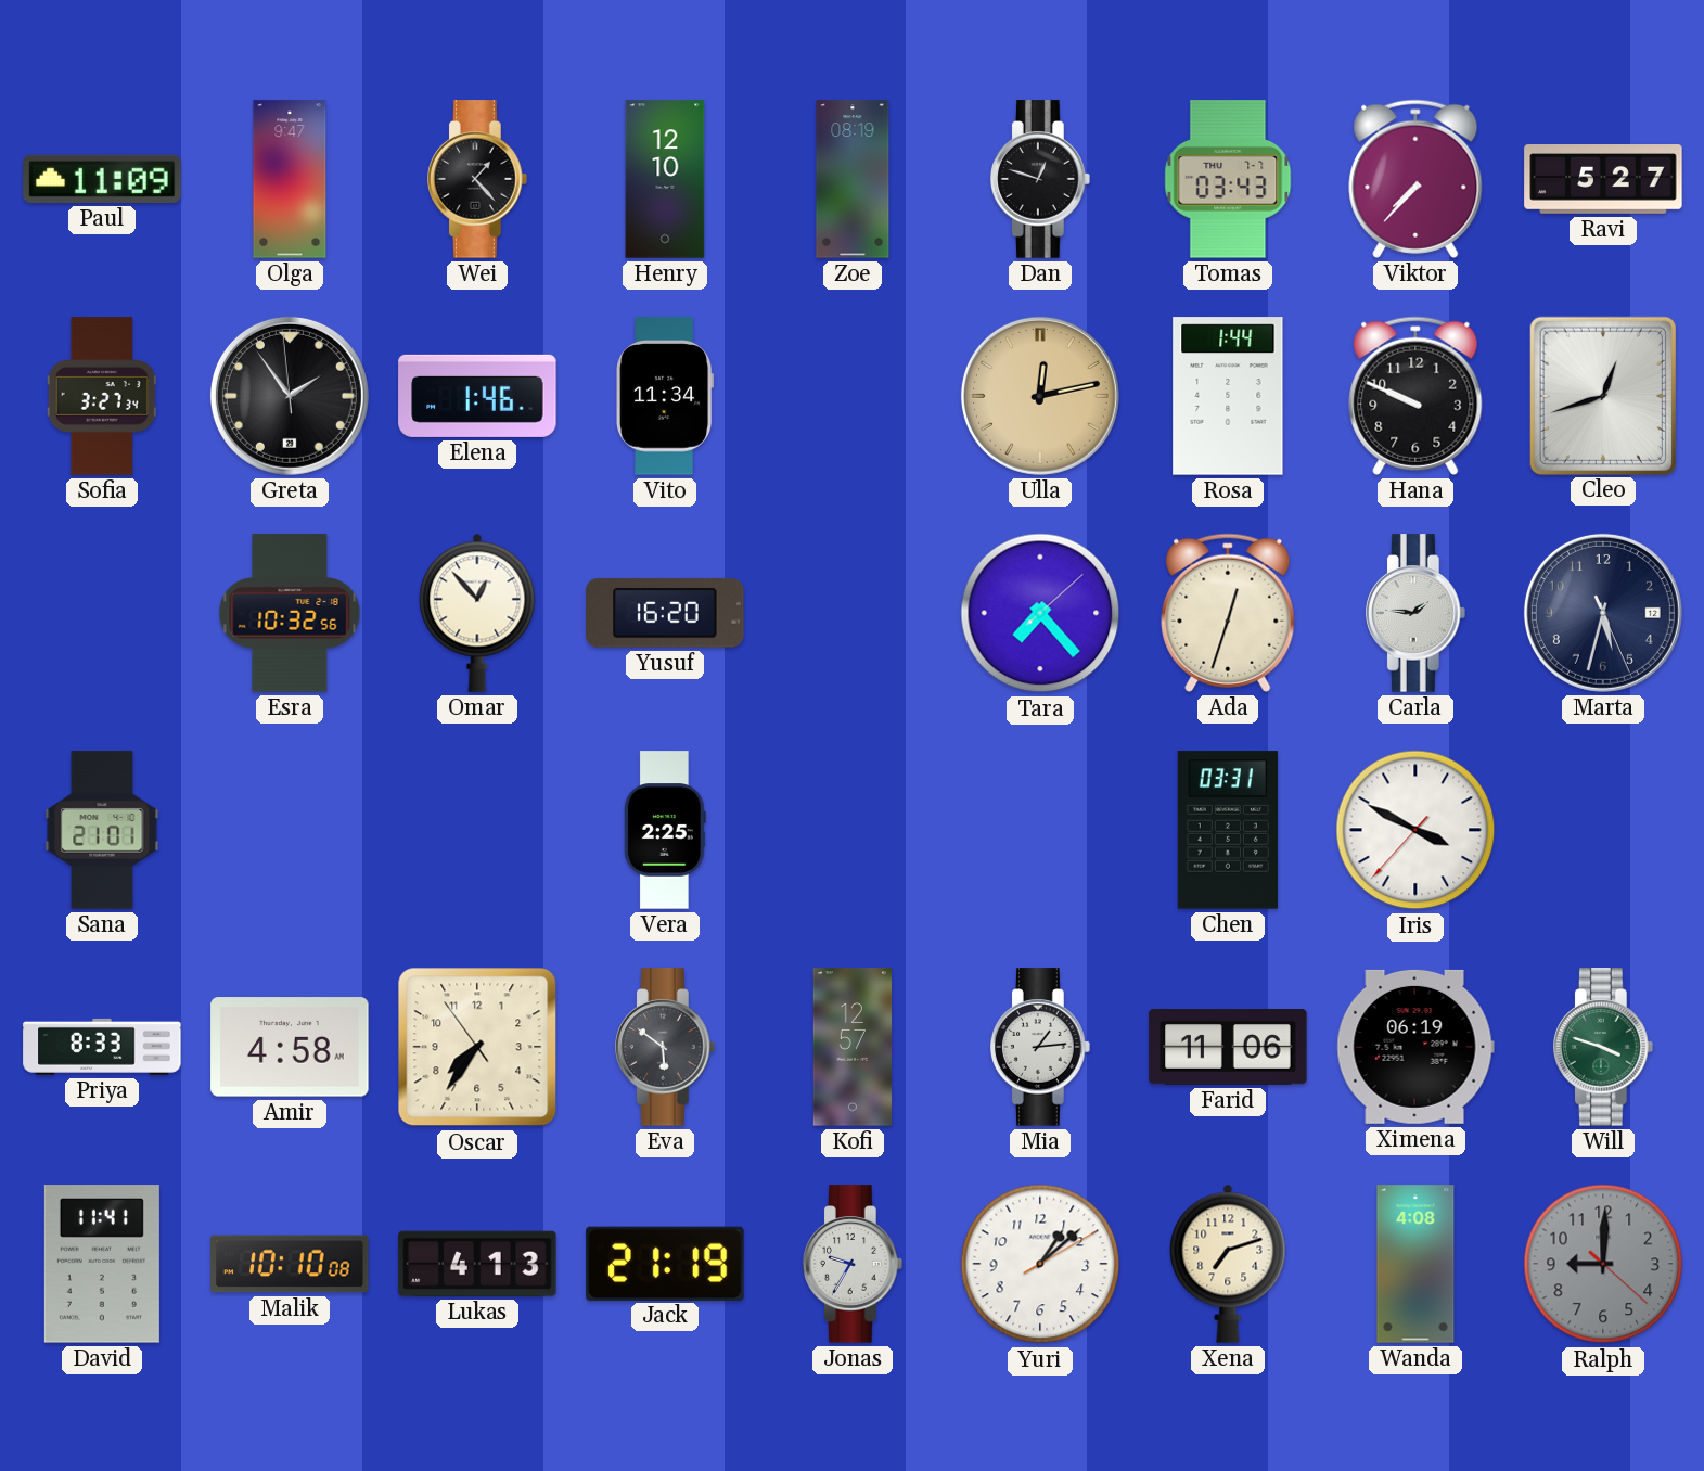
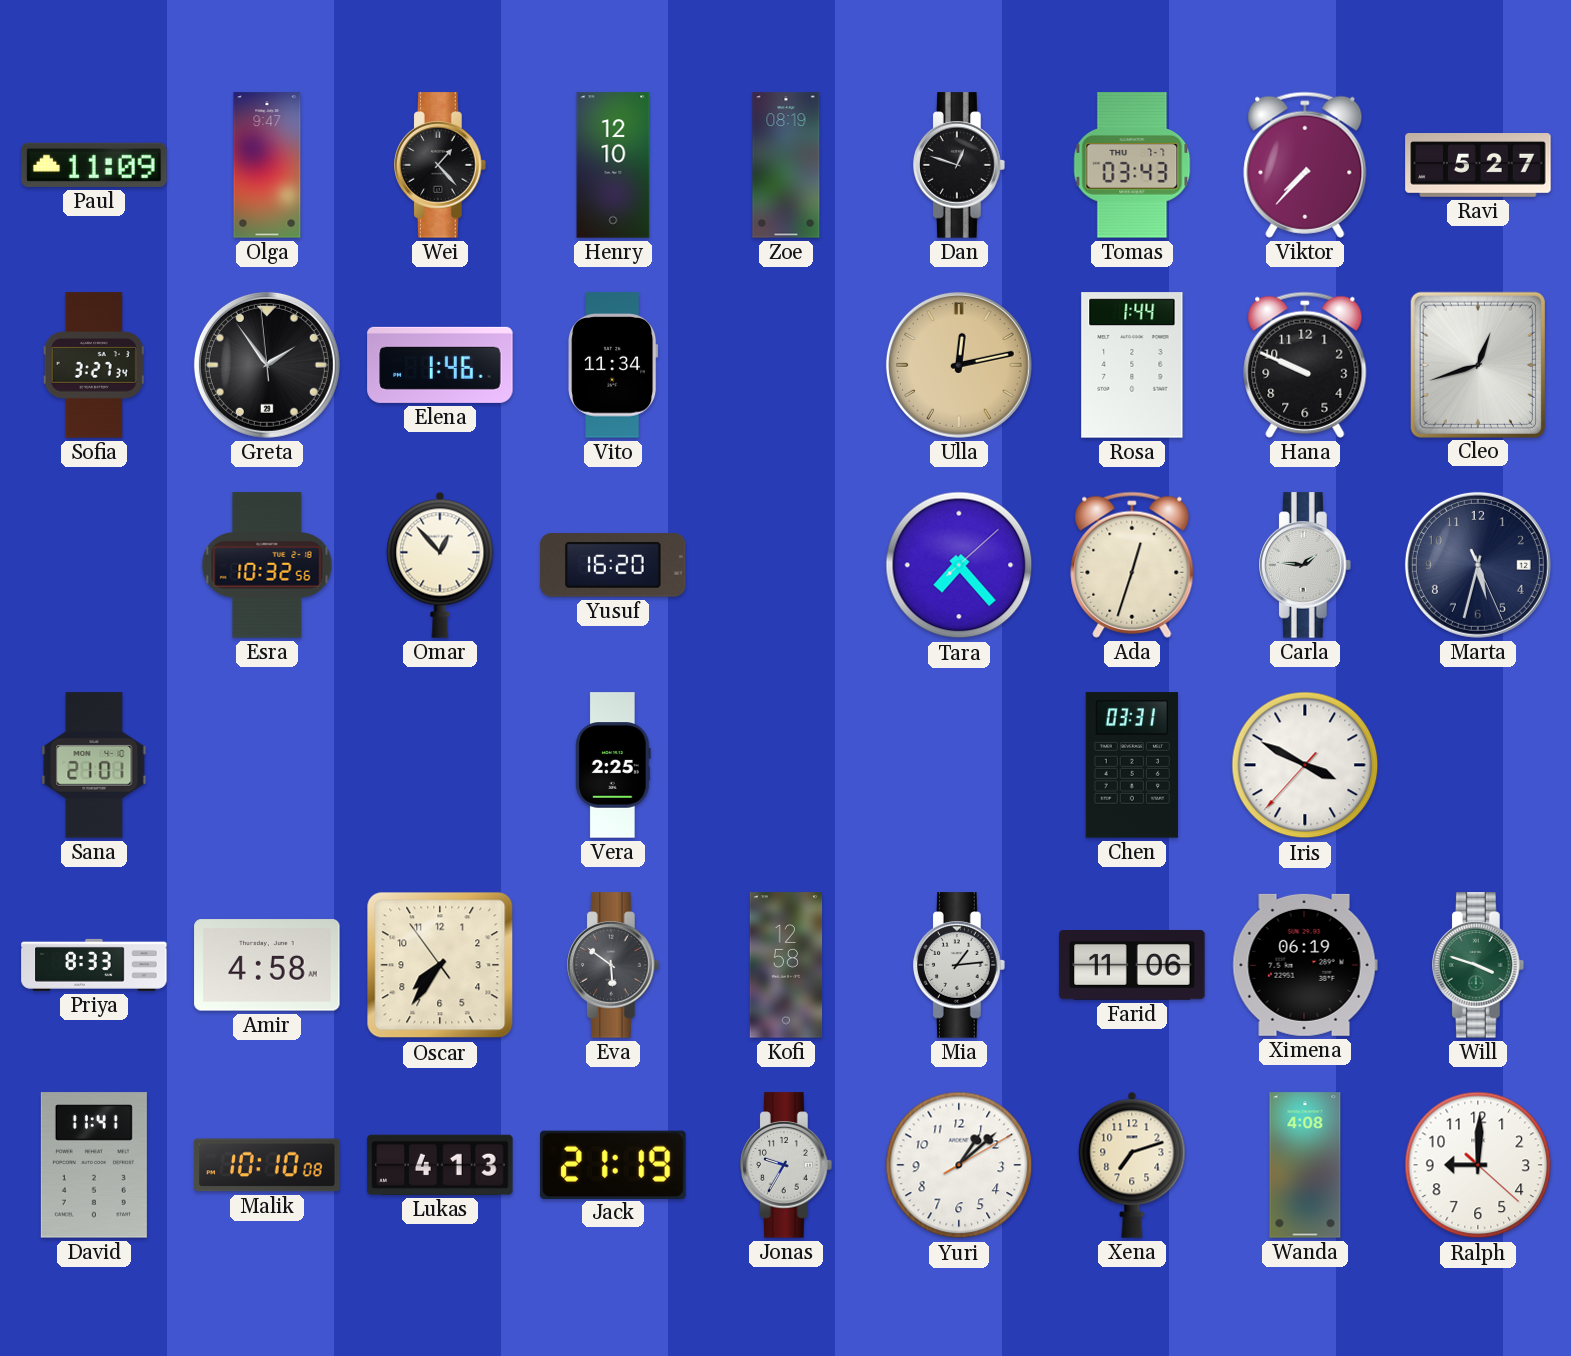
Kofi: 12:57 -> 12:58
Ralph dial: grey -> white
